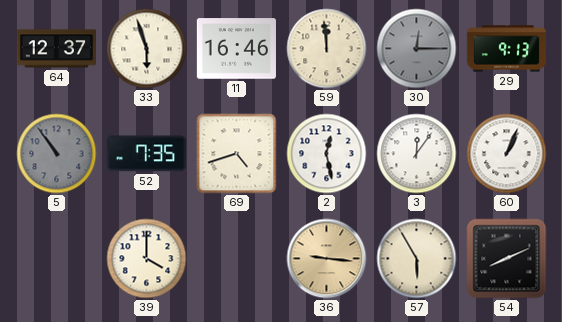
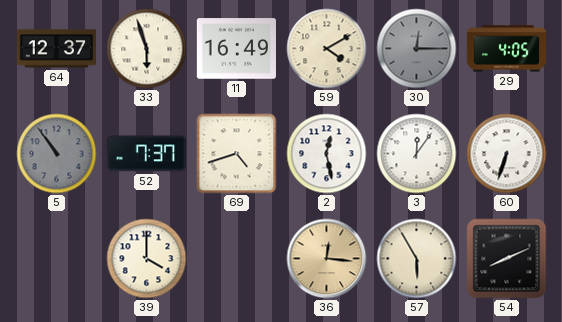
11: 16:46 -> 16:49
59: 11:59 -> 4:10
29: 9:13 -> 4:05
52: 7:35 -> 7:37
60: 1:04 -> 6:33
36: 9:16 -> 12:16
